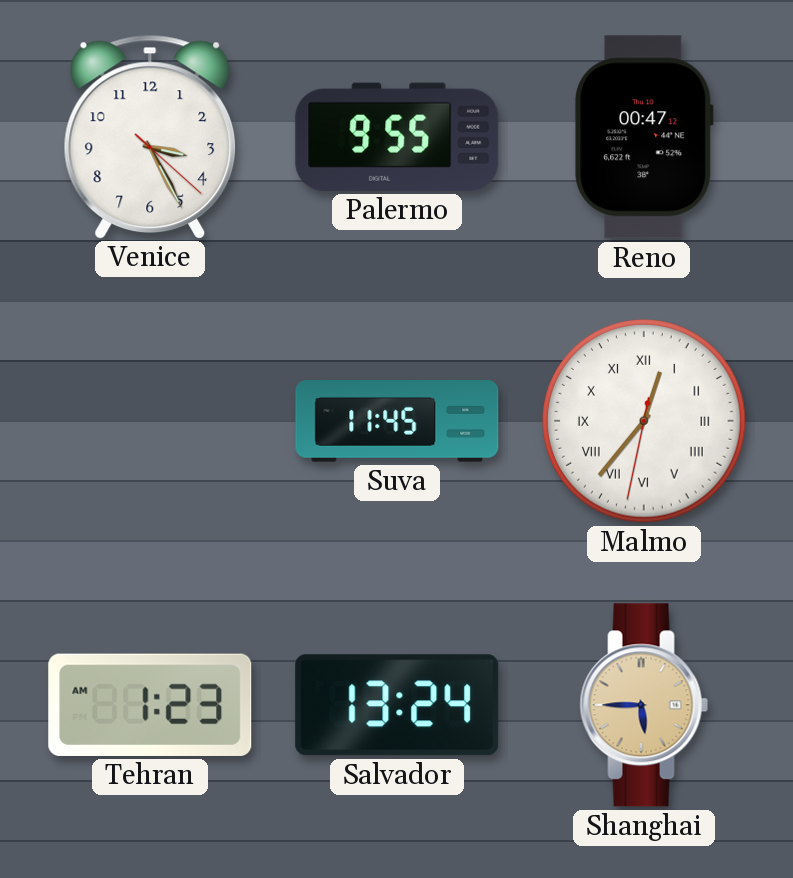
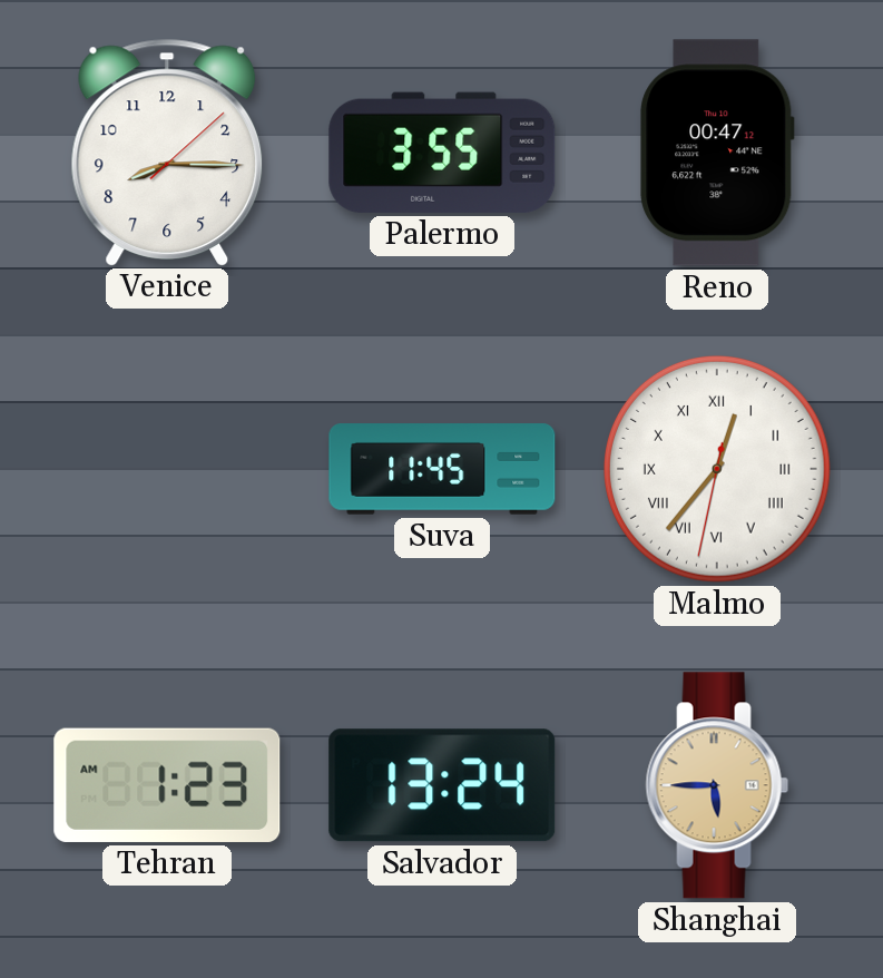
Venice: 3:25 -> 8:15
Palermo: 9:55 -> 3:55
